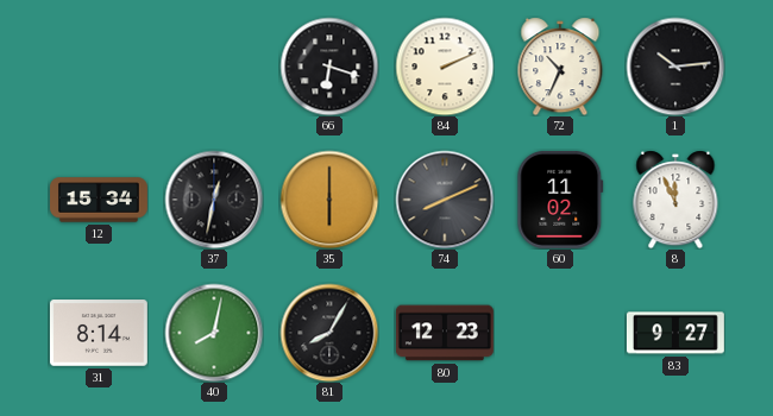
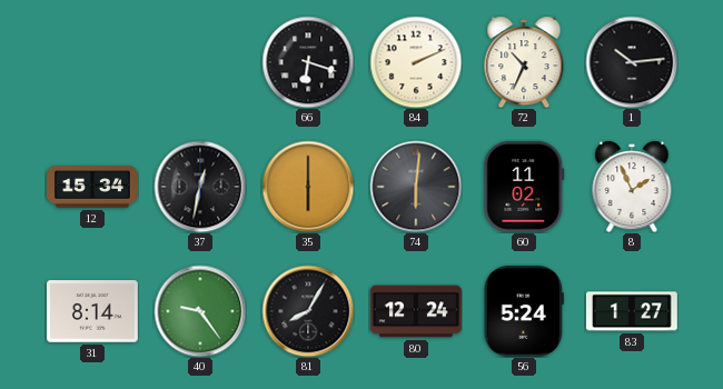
74: 8:11 -> 6:01
8: 11:56 -> 1:56
40: 8:02 -> 9:24
80: 12:23 -> 12:24
56: none -> 5:24
83: 9:27 -> 1:27
